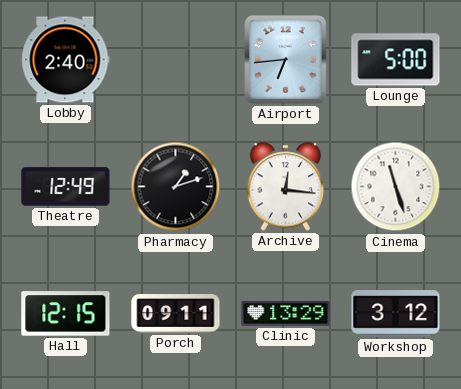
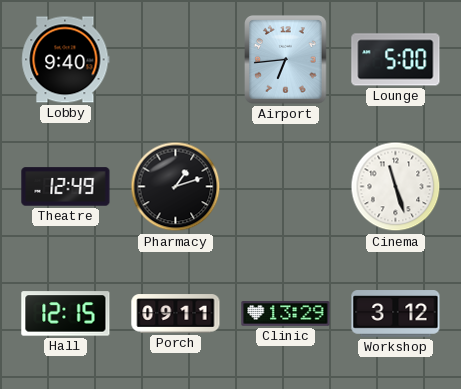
Lobby: 2:40 -> 9:40
Archive: 12:16 -> none
